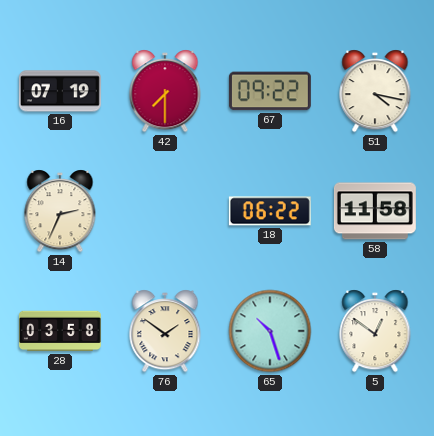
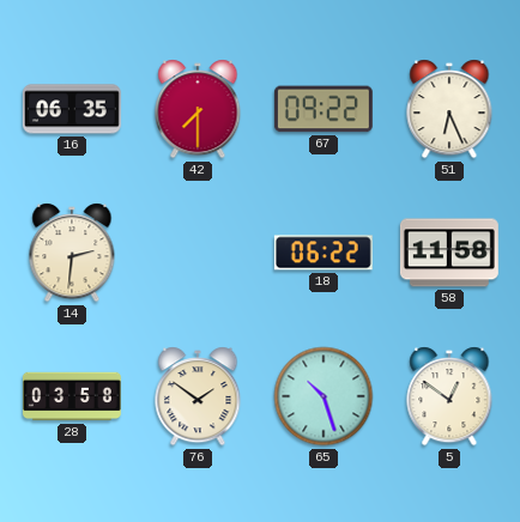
16: 07:19 -> 06:35
51: 4:17 -> 6:26
14: 2:34 -> 2:31
